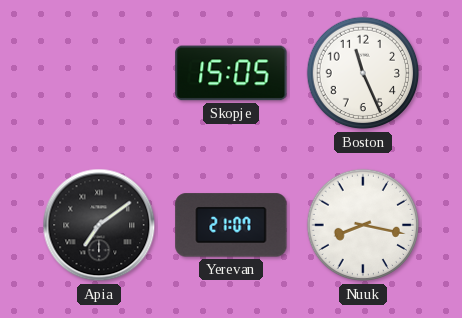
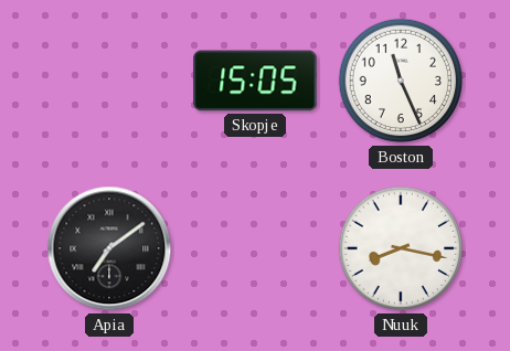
Yerevan: 21:07 -> none
